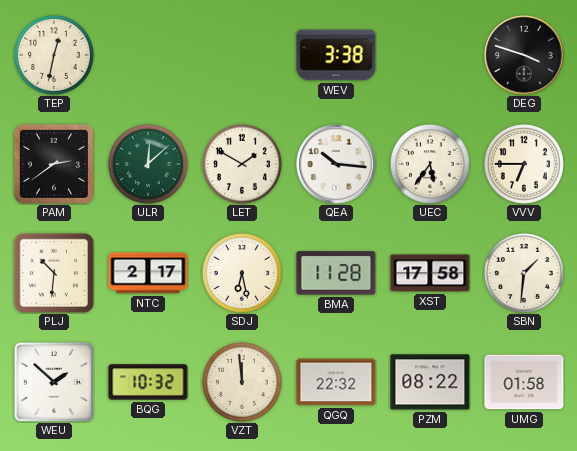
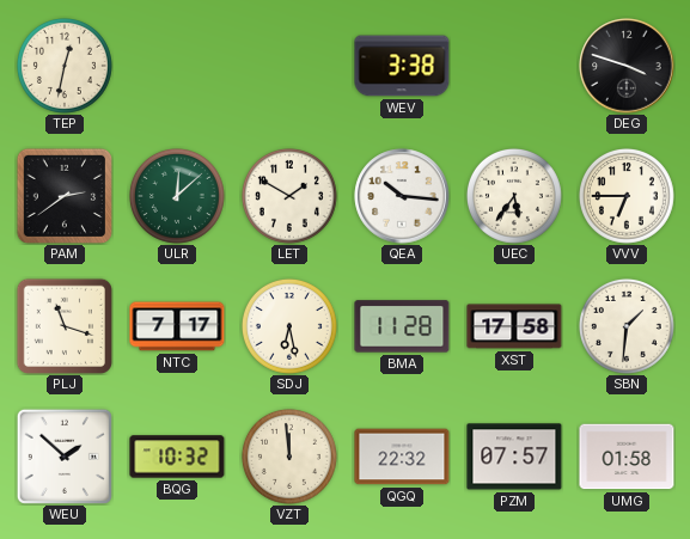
PLJ: 10:31 -> 11:18
NTC: 2:17 -> 7:17
PZM: 08:22 -> 07:57
